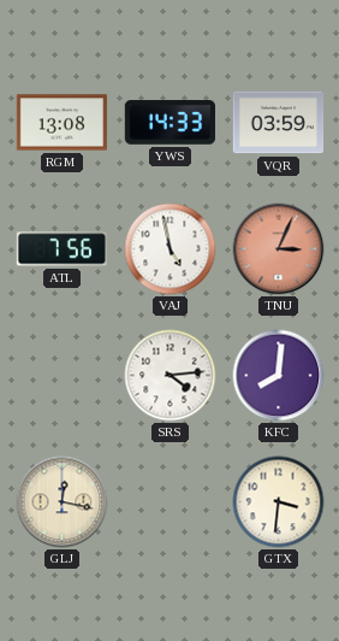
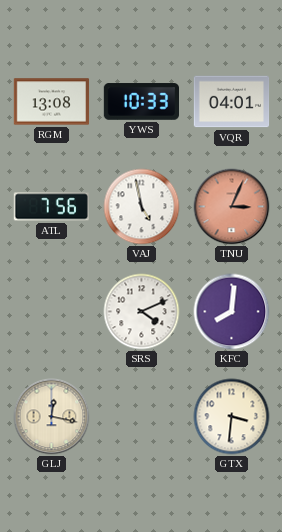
YWS: 14:33 -> 10:33
VQR: 03:59 -> 04:01
SRS: 4:14 -> 4:11
